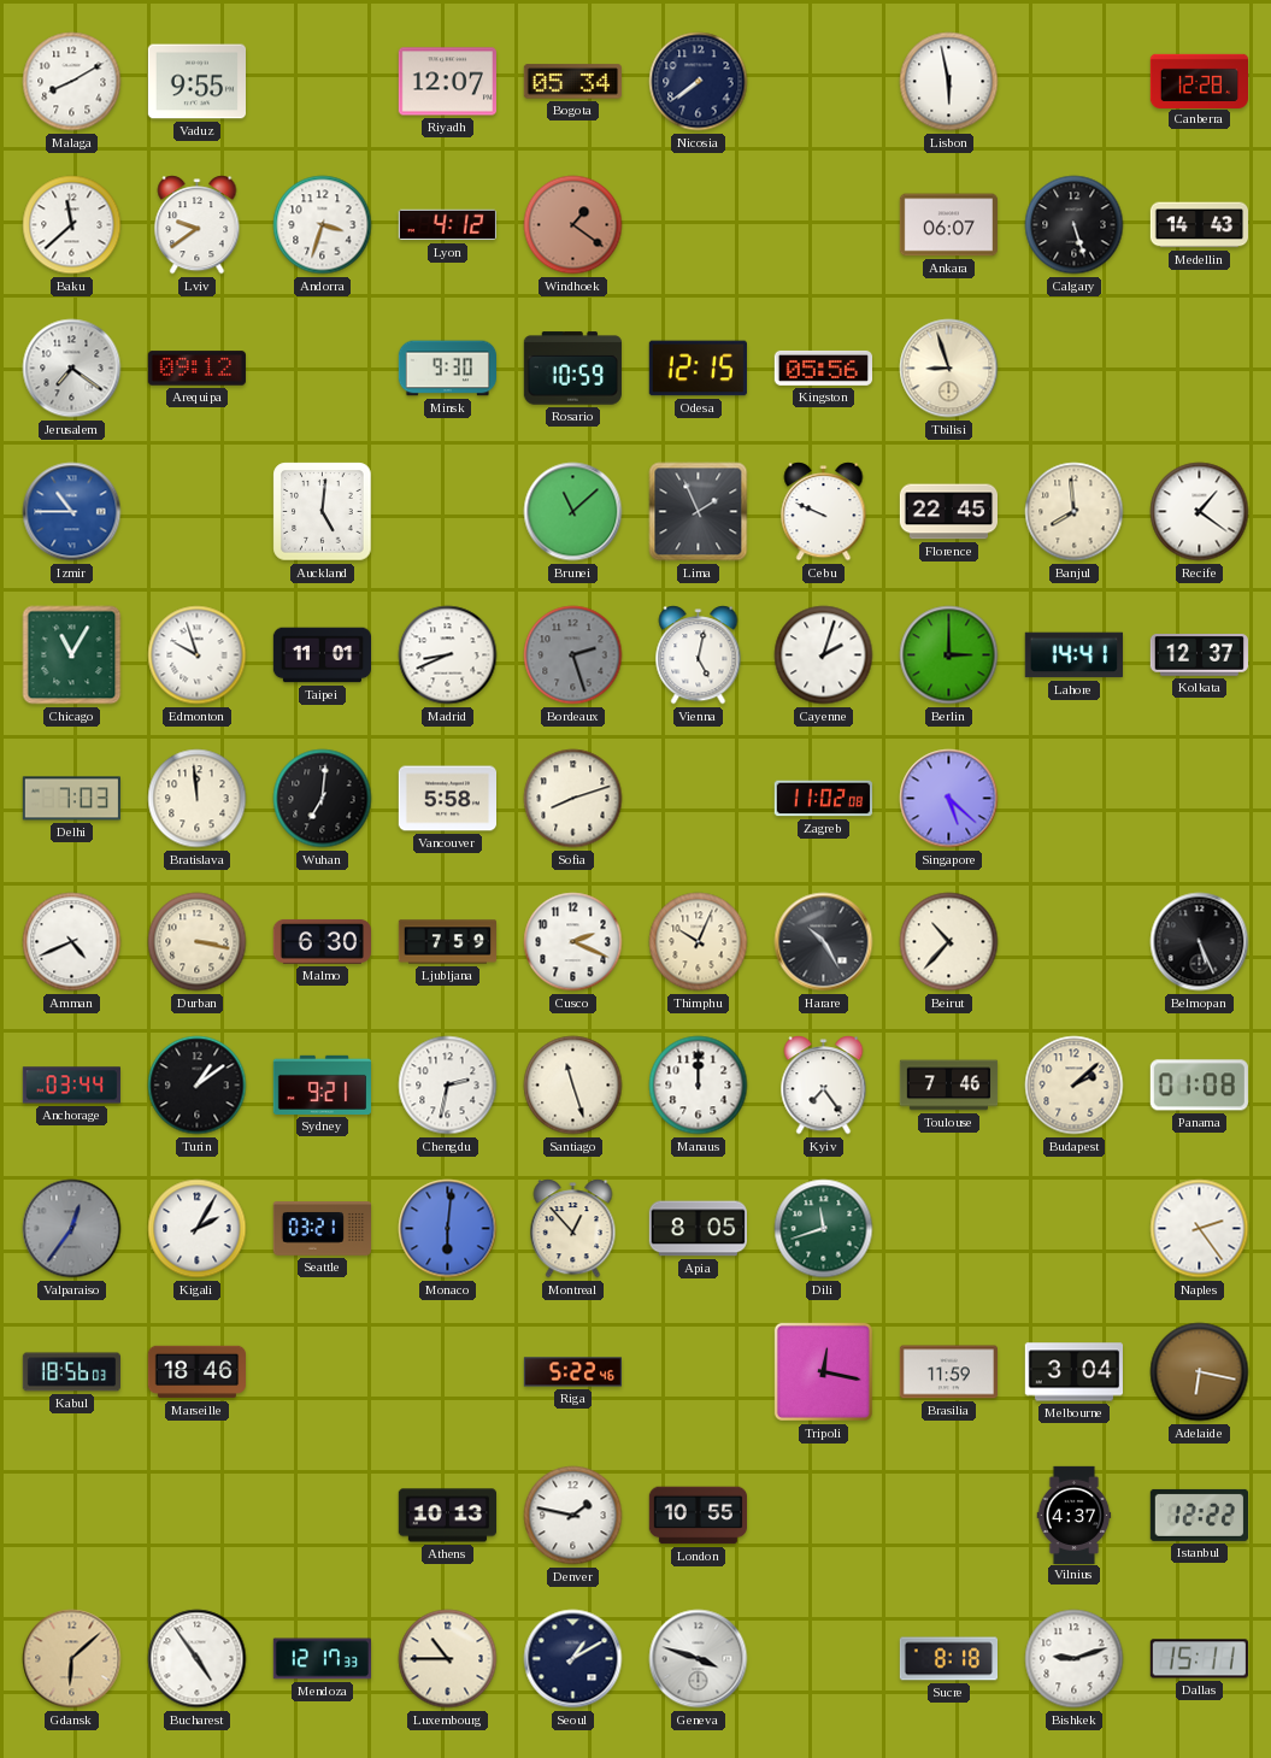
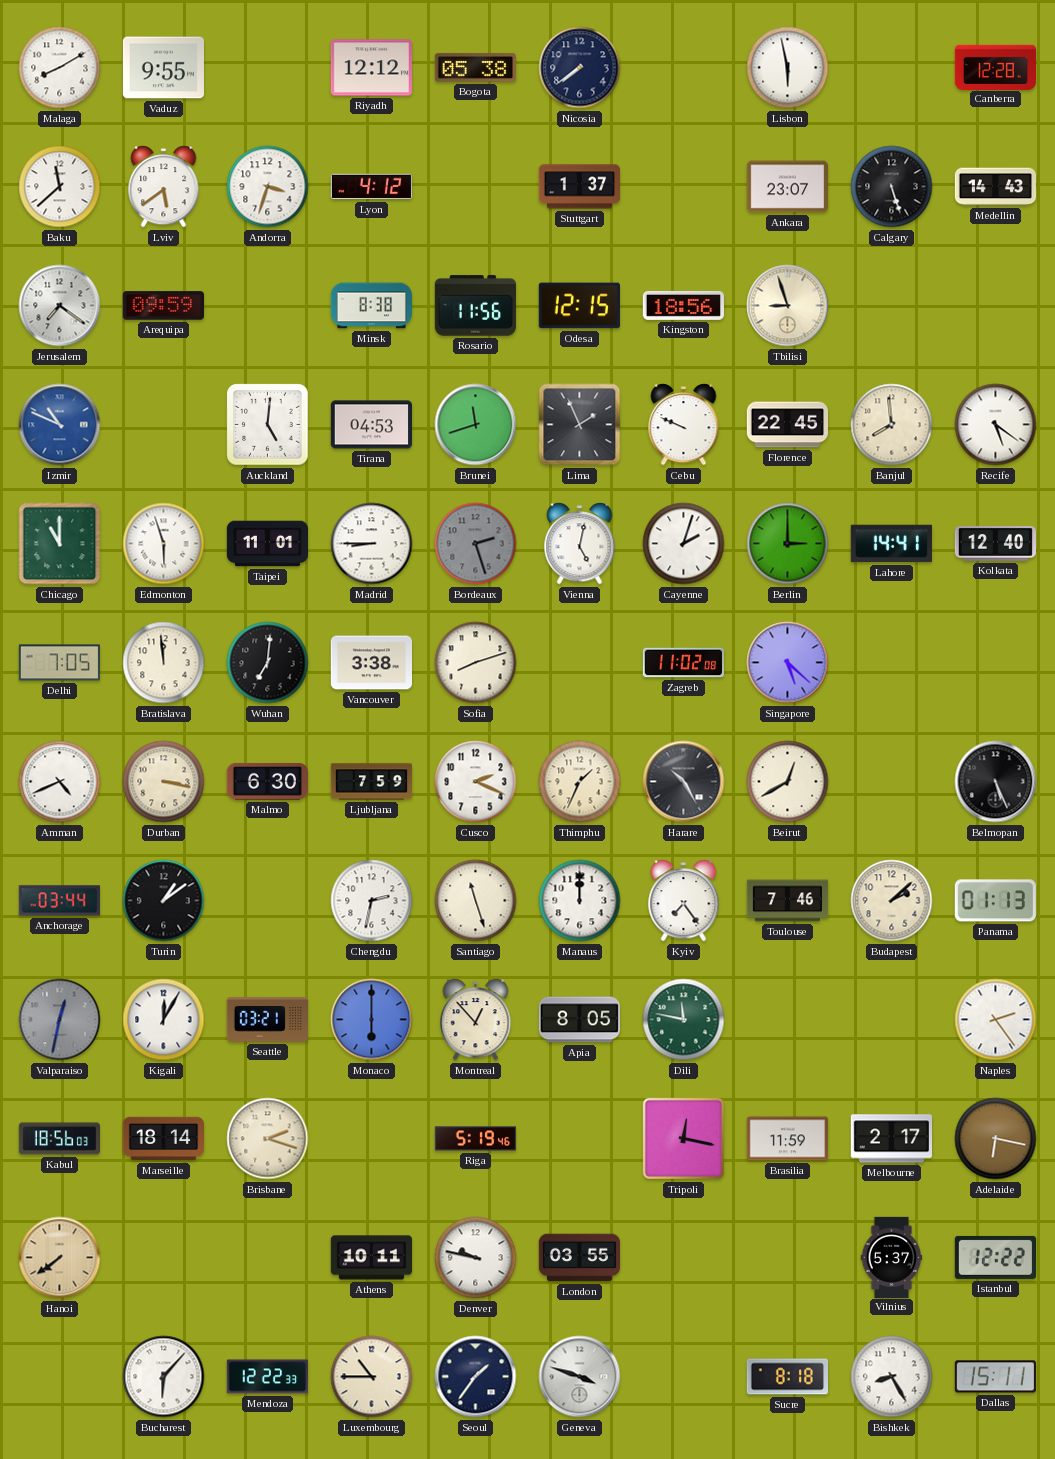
Riyadh: 12:07 -> 12:12
Bogota: 05:34 -> 05:38
Lviv: 9:39 -> 5:39
Windhoek: 1:21 -> none
Stuttgart: none -> 1:37
Ankara: 06:07 -> 23:07
Arequipa: 09:12 -> 09:59
Minsk: 9:30 -> 8:38
Rosario: 10:59 -> 11:56
Kingston: 05:56 -> 18:56
Izmir: 10:45 -> 10:49
Tirana: none -> 04:53
Brunei: 11:08 -> 11:42
Recife: 1:21 -> 5:21
Chicago: 11:05 -> 11:00
Edmonton: 9:57 -> 5:57
Madrid: 8:41 -> 8:45
Kolkata: 12:37 -> 12:40
Delhi: 7:03 -> 7:05
Vancouver: 5:58 -> 3:38
Thimphu: 10:04 -> 1:34
Beirut: 10:37 -> 12:40
Sydney: 9:21 -> none
Panama: 01:08 -> 01:13
Valparaiso: 12:36 -> 12:32
Kigali: 2:05 -> 12:05
Monaco: 6:01 -> 6:00
Dili: 11:42 -> 11:47
Marseille: 18:46 -> 18:14
Brisbane: none -> 2:18
Riga: 5:22 -> 5:19
Melbourne: 3:04 -> 2:17
Hanoi: none -> 7:39
Athens: 10:13 -> 10:11
Denver: 1:47 -> 9:47
London: 10:55 -> 03:55
Vilnius: 4:37 -> 5:37
Gdansk: 6:08 -> none
Bucharest: 4:54 -> 6:07
Mendoza: 12:17 -> 12:22
Seoul: 1:10 -> 1:36
Bishkek: 9:12 -> 8:25
